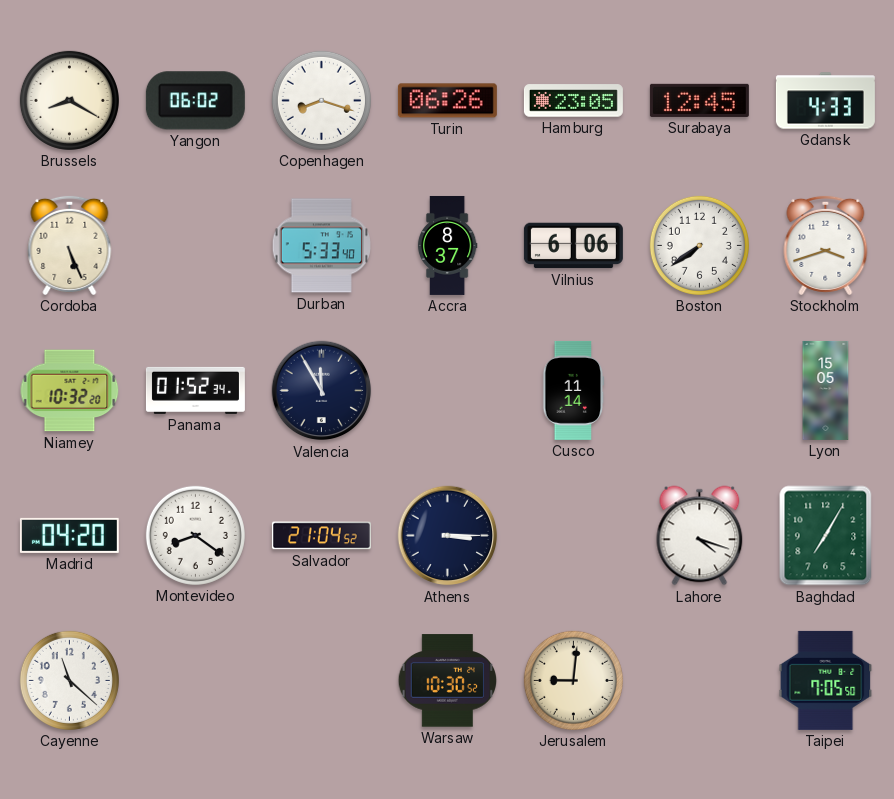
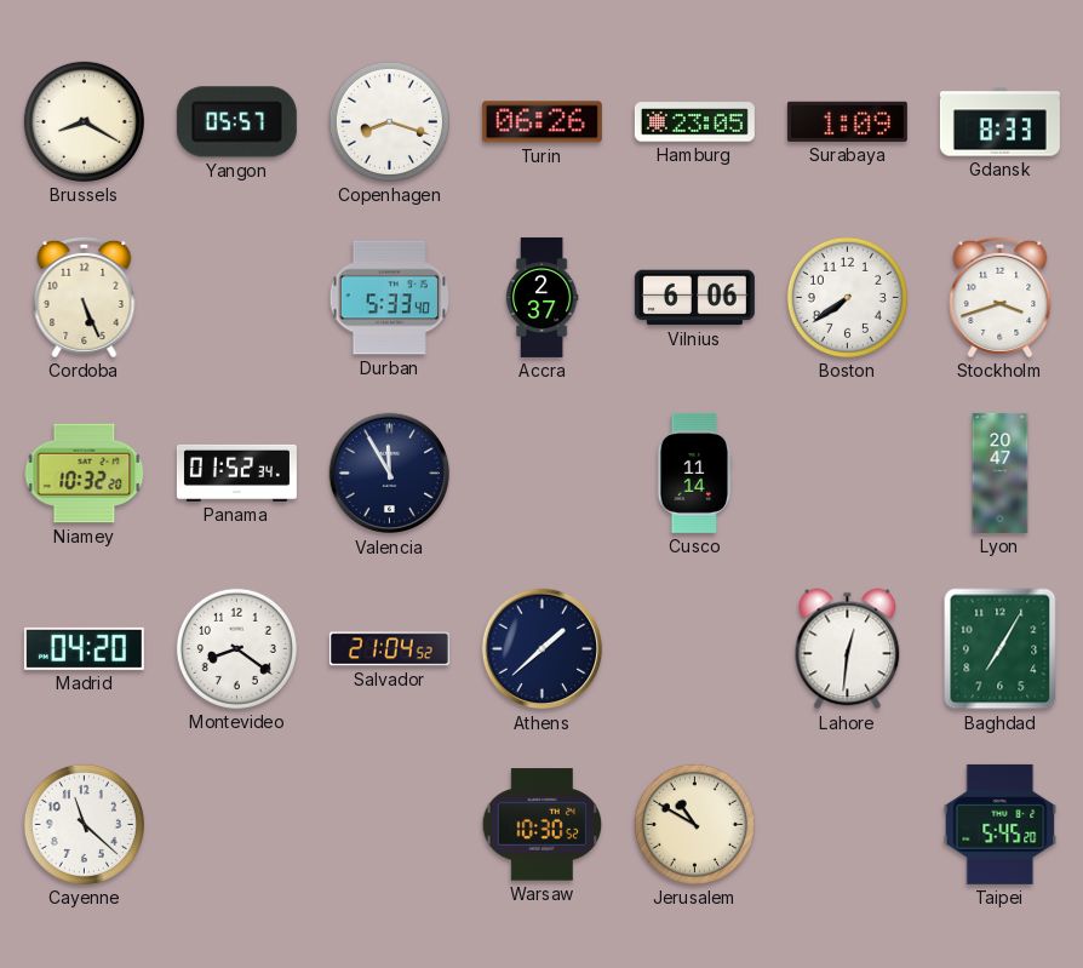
Yangon: 06:02 -> 05:57
Surabaya: 12:45 -> 1:09
Gdansk: 4:33 -> 8:33
Accra: 8:37 -> 2:37
Lyon: 15:05 -> 20:47
Athens: 3:15 -> 1:38
Lahore: 4:18 -> 12:31
Jerusalem: 9:01 -> 10:50
Taipei: 7:05 -> 5:45
